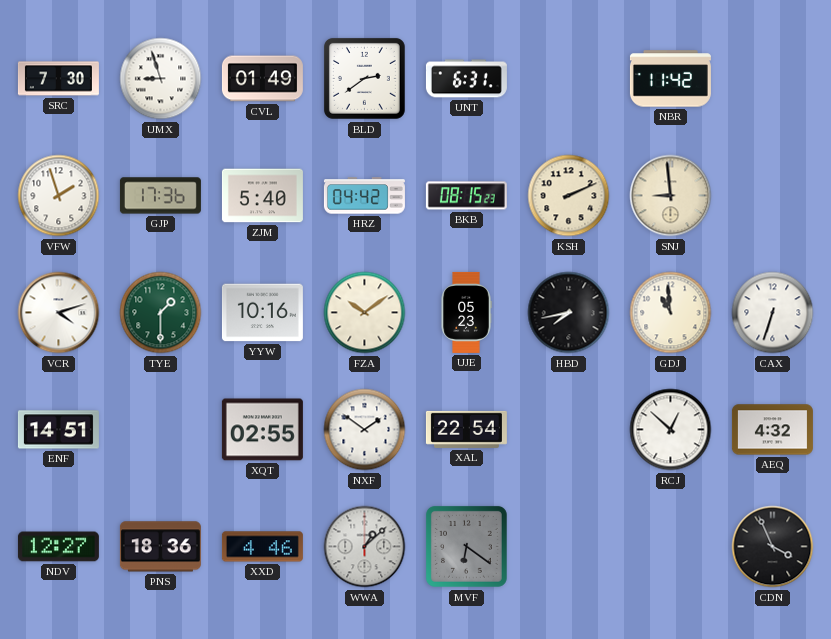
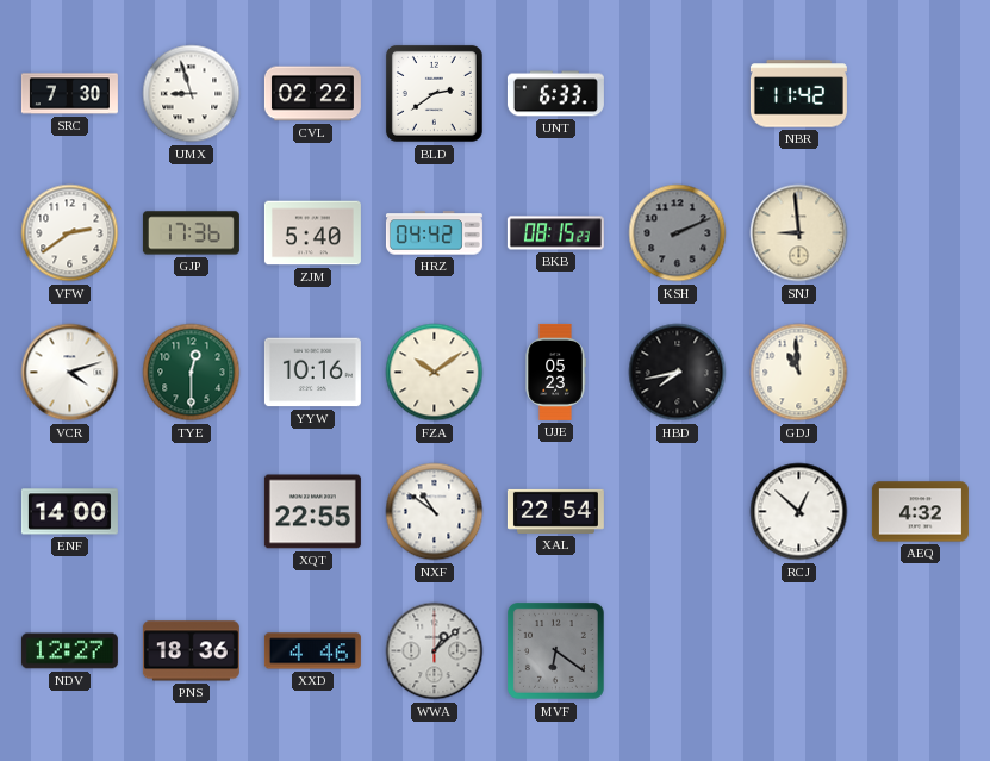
CVL: 01:49 -> 02:22
UNT: 6:31 -> 6:33
VFW: 1:57 -> 2:39
KSH dial: cream -> grey
TYE: 1:30 -> 12:30
CAX: 6:33 -> none
ENF: 14:51 -> 14:00
XQT: 02:55 -> 22:55
NXF: 1:51 -> 10:51
CDN: 3:56 -> none
